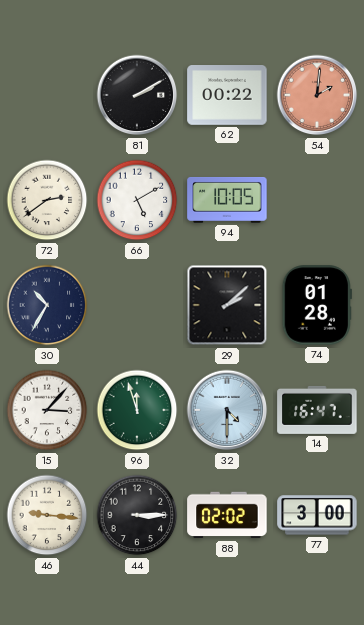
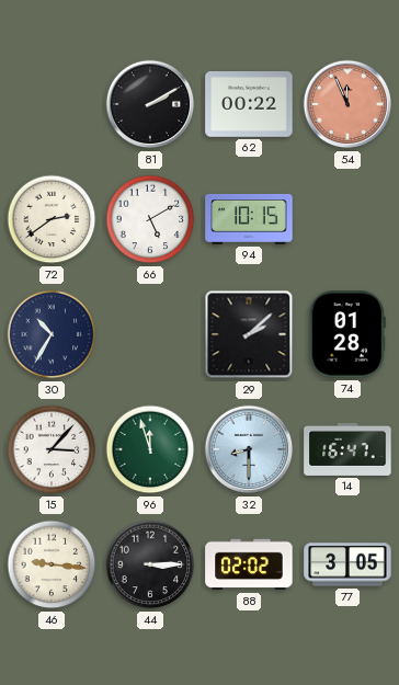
54: 2:01 -> 11:56
94: 10:05 -> 10:15
32: 4:30 -> 8:30
77: 3:00 -> 3:05
